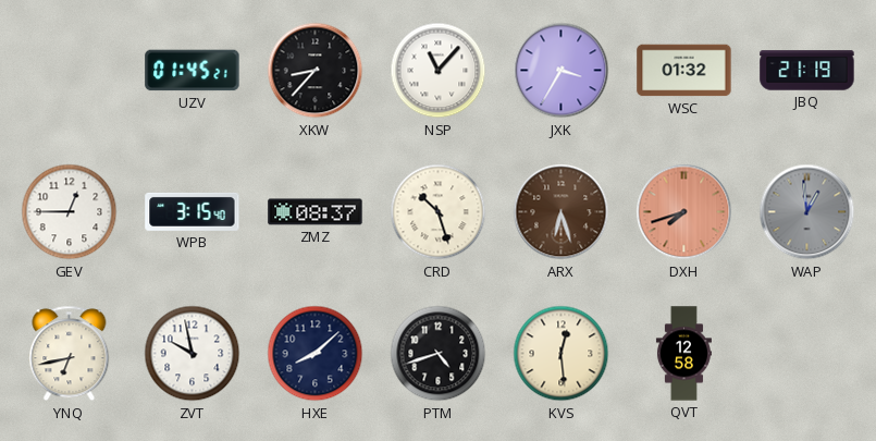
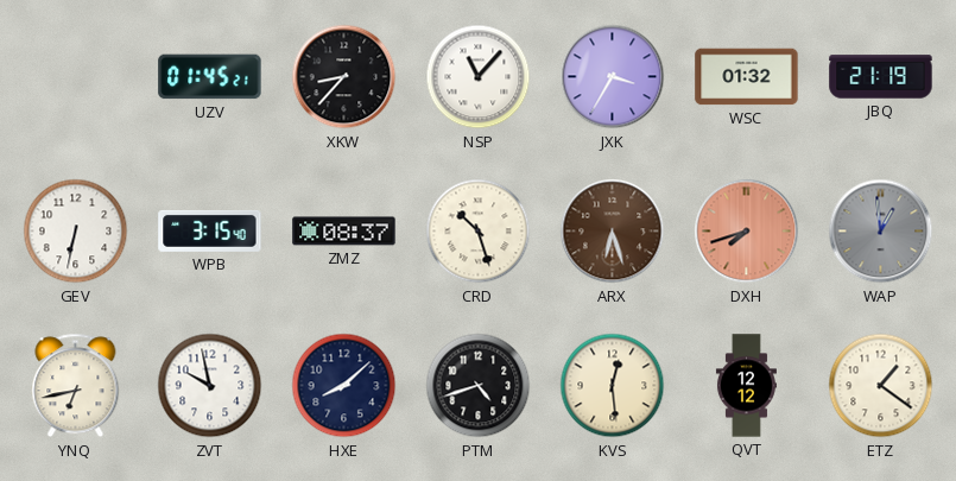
GEV: 12:45 -> 6:32
QVT: 12:58 -> 12:12
ETZ: none -> 1:21
